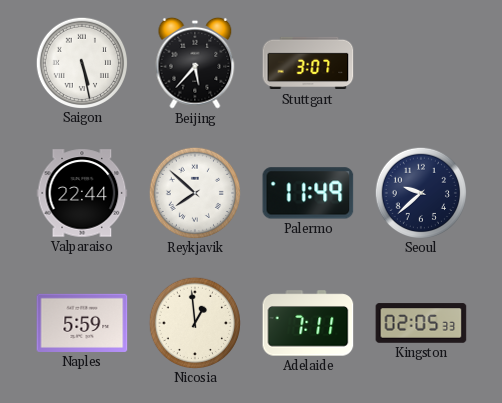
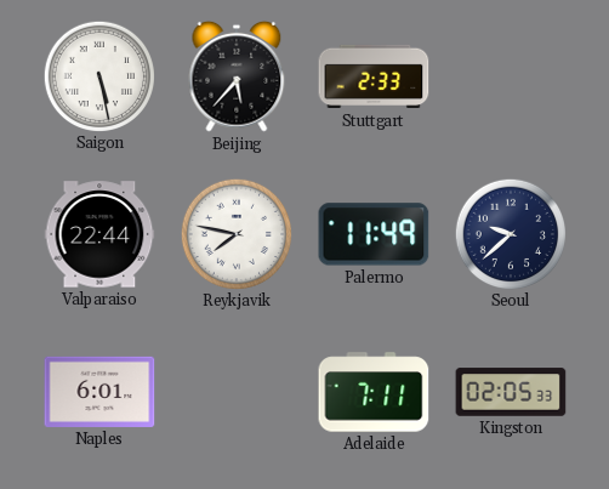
Stuttgart: 3:07 -> 2:33
Reykjavik: 7:52 -> 7:47
Naples: 5:59 -> 6:01
Nicosia: 12:59 -> none
